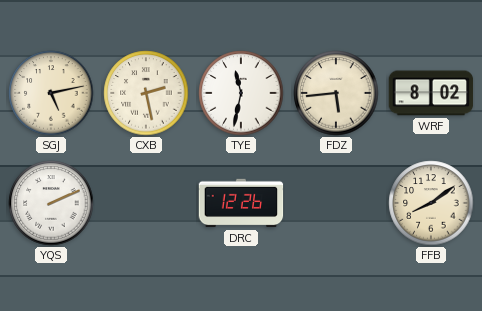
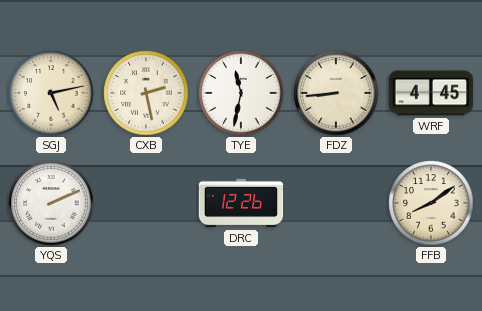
FDZ: 5:44 -> 8:44
WRF: 8:02 -> 4:45
